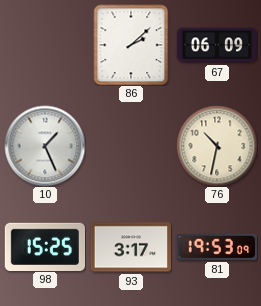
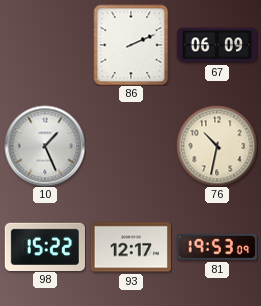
86: 2:08 -> 2:11
98: 15:25 -> 15:22
93: 3:17 -> 12:17
